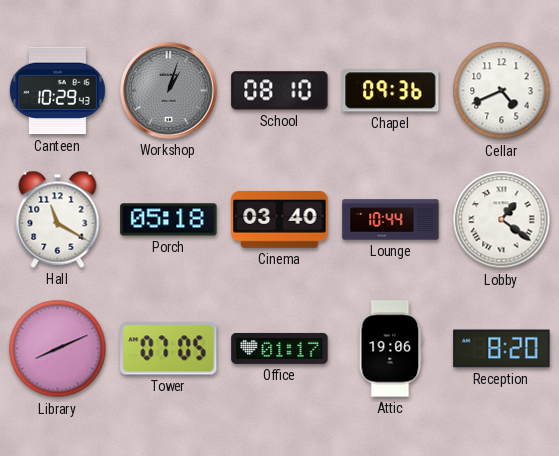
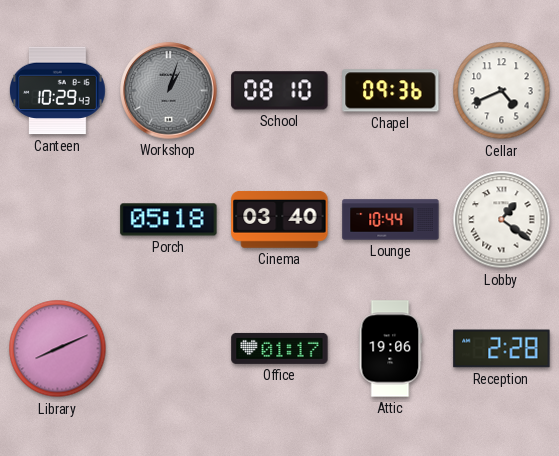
Hall: 11:20 -> none
Tower: 07:05 -> none
Reception: 8:20 -> 2:28
